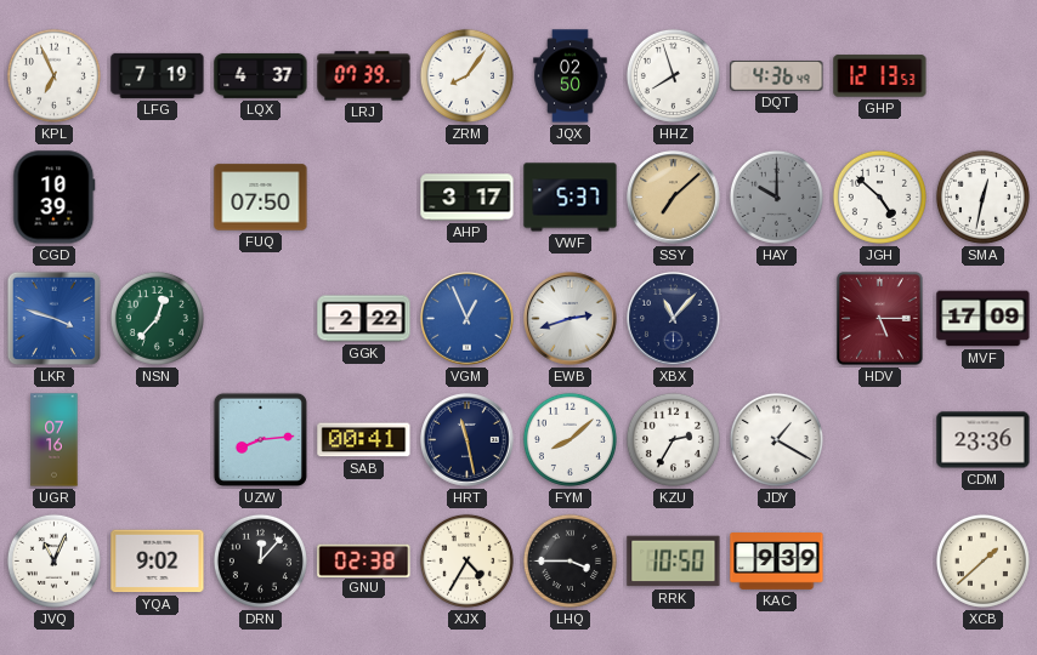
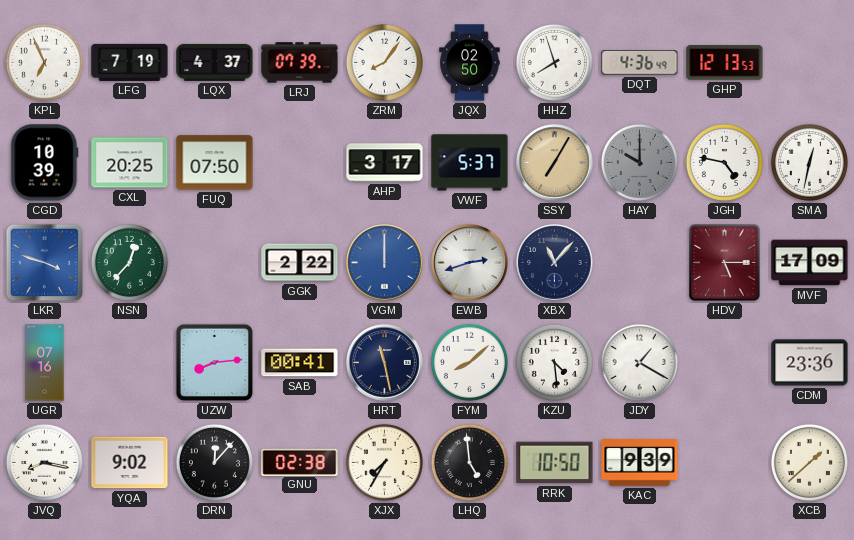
CXL: none -> 20:25
SSY: 7:08 -> 7:05
JGH: 4:52 -> 4:47
VGM: 12:56 -> 12:00
KZU: 2:35 -> 4:29
JVQ: 11:04 -> 8:17
XJX: 4:35 -> 7:35
LHQ: 3:45 -> 4:59
